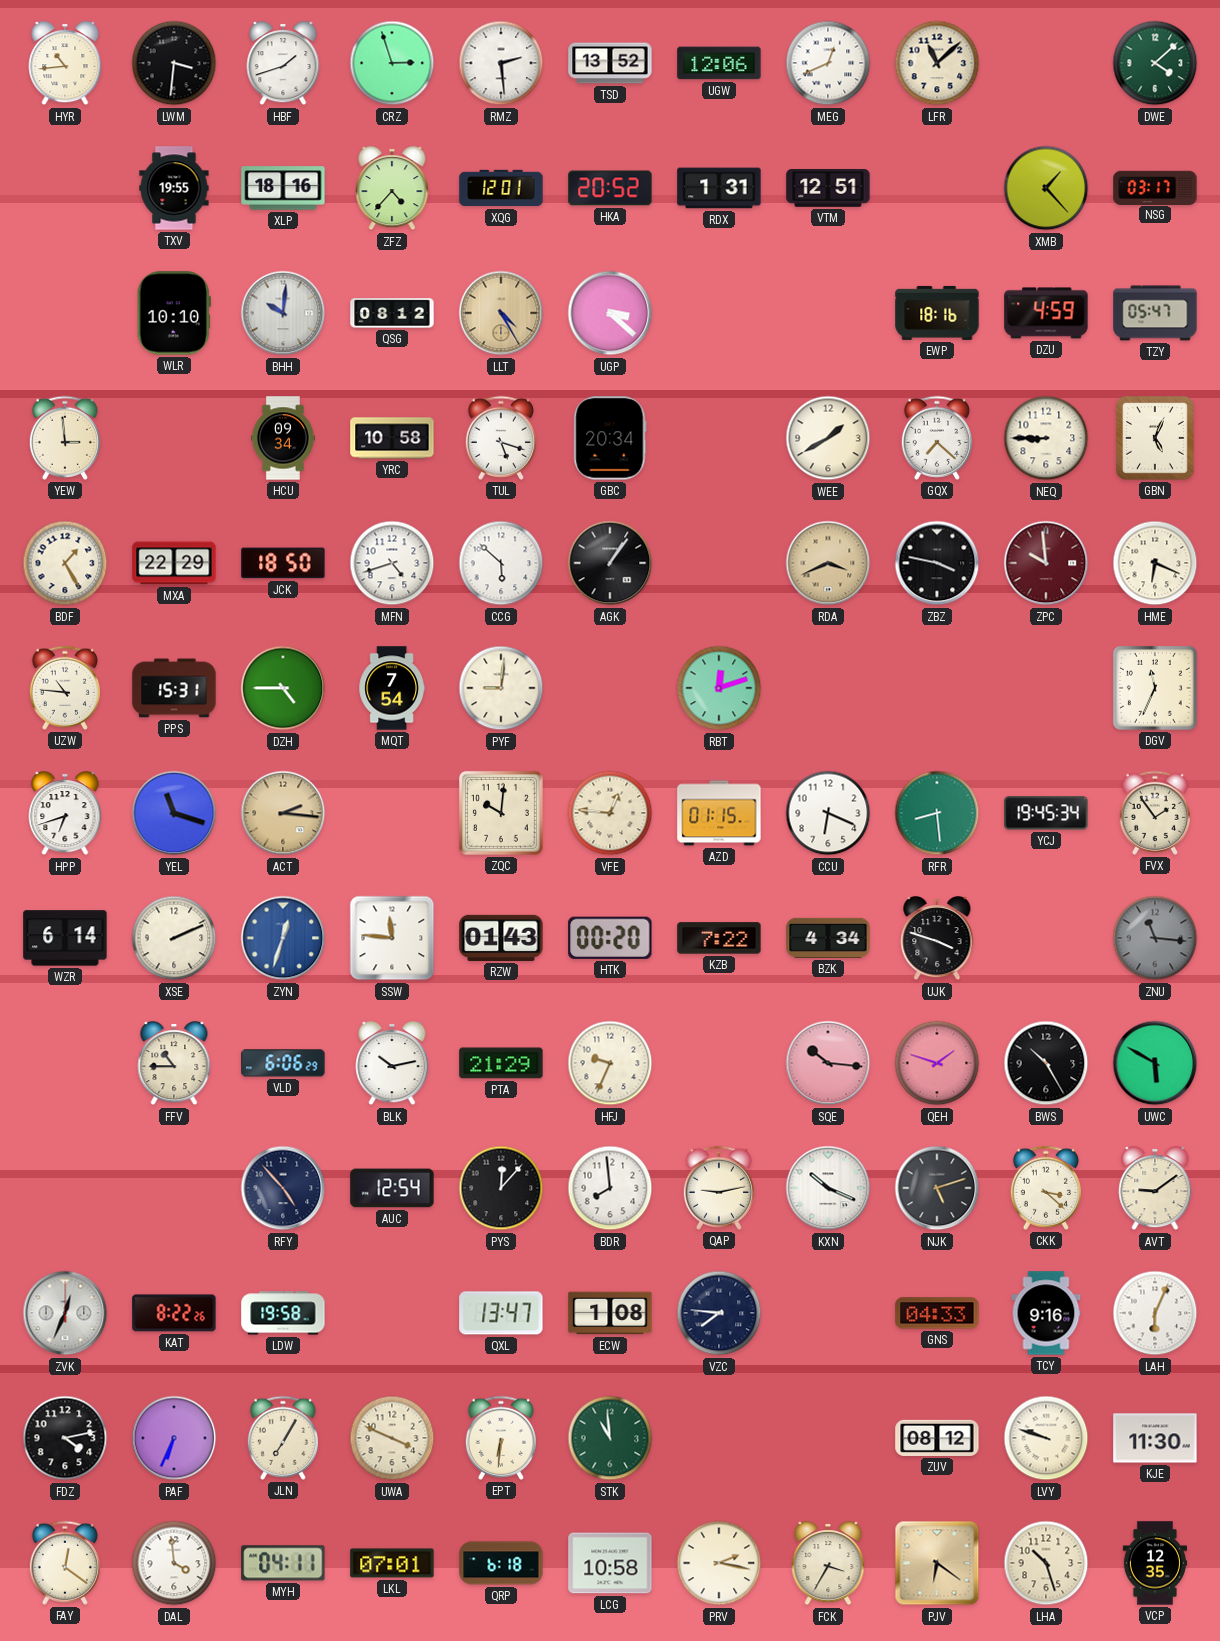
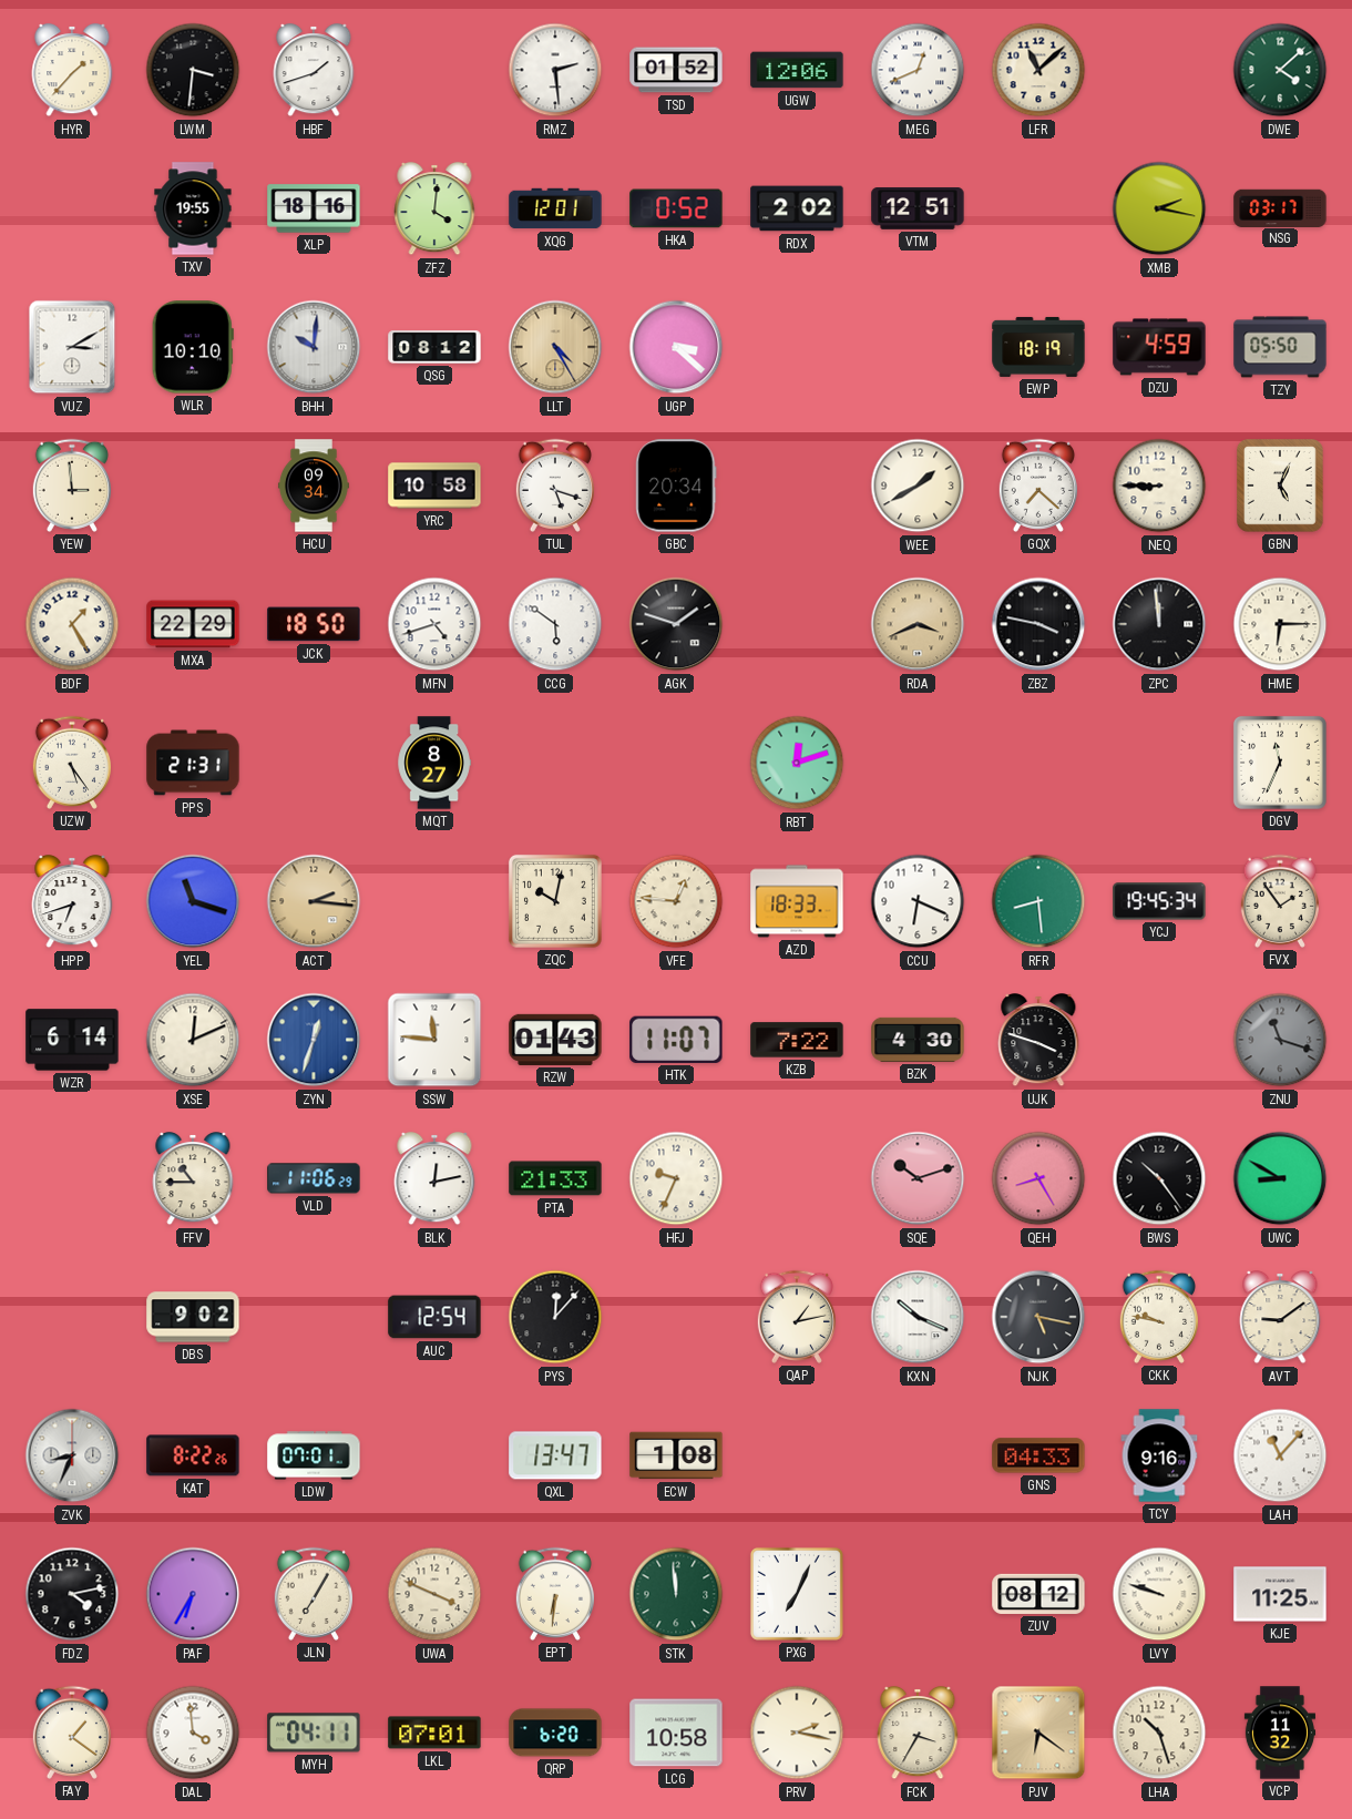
HYR: 10:44 -> 1:37
CRZ: 2:57 -> none
TSD: 13:52 -> 01:52
ZFZ: 4:37 -> 4:01
HKA: 20:52 -> 0:52
RDX: 1:31 -> 2:02
XMB: 1:23 -> 2:17
VUZ: none -> 3:10
EWP: 18:16 -> 18:19
TZY: 05:47 -> 05:50
CCG: 5:52 -> 5:51
AGK: 1:06 -> 1:48
ZPC: 9:59 -> 11:59
ZPC dial: burgundy -> black
HME: 6:19 -> 6:15
UZW: 10:46 -> 5:24
PPS: 15:31 -> 21:31
DZH: 4:45 -> none
MQT: 7:54 -> 8:27
PYF: 9:01 -> none
ZQC: 10:01 -> 10:02
AZD: 01:15 -> 18:33
XSE: 2:11 -> 12:11
HTK: 00:20 -> 11:07
BZK: 4:34 -> 4:30
ZNU: 11:16 -> 11:18
VLD: 6:06 -> 11:06
BLK: 10:13 -> 12:13
PTA: 21:29 -> 21:33
SQE: 10:16 -> 10:12
QEH: 1:48 -> 8:25
BWS: 10:25 -> 10:24
UWC: 5:50 -> 8:50
DBS: none -> 9:02
RFY: 4:53 -> none
BDR: 7:59 -> none
QAP: 9:13 -> 1:13
NJK: 5:12 -> 5:17
CKK: 3:22 -> 9:47
ZVK: 12:34 -> 8:34
LDW: 19:58 -> 07:01
VZC: 7:46 -> none
LAH: 6:04 -> 11:07
PAF: 6:34 -> 6:35
STK: 10:59 -> 11:59
PXG: none -> 7:04
KJE: 11:30 -> 11:25
FAY: 12:21 -> 1:21
QRP: 6:18 -> 6:20
VCP: 12:35 -> 11:32
